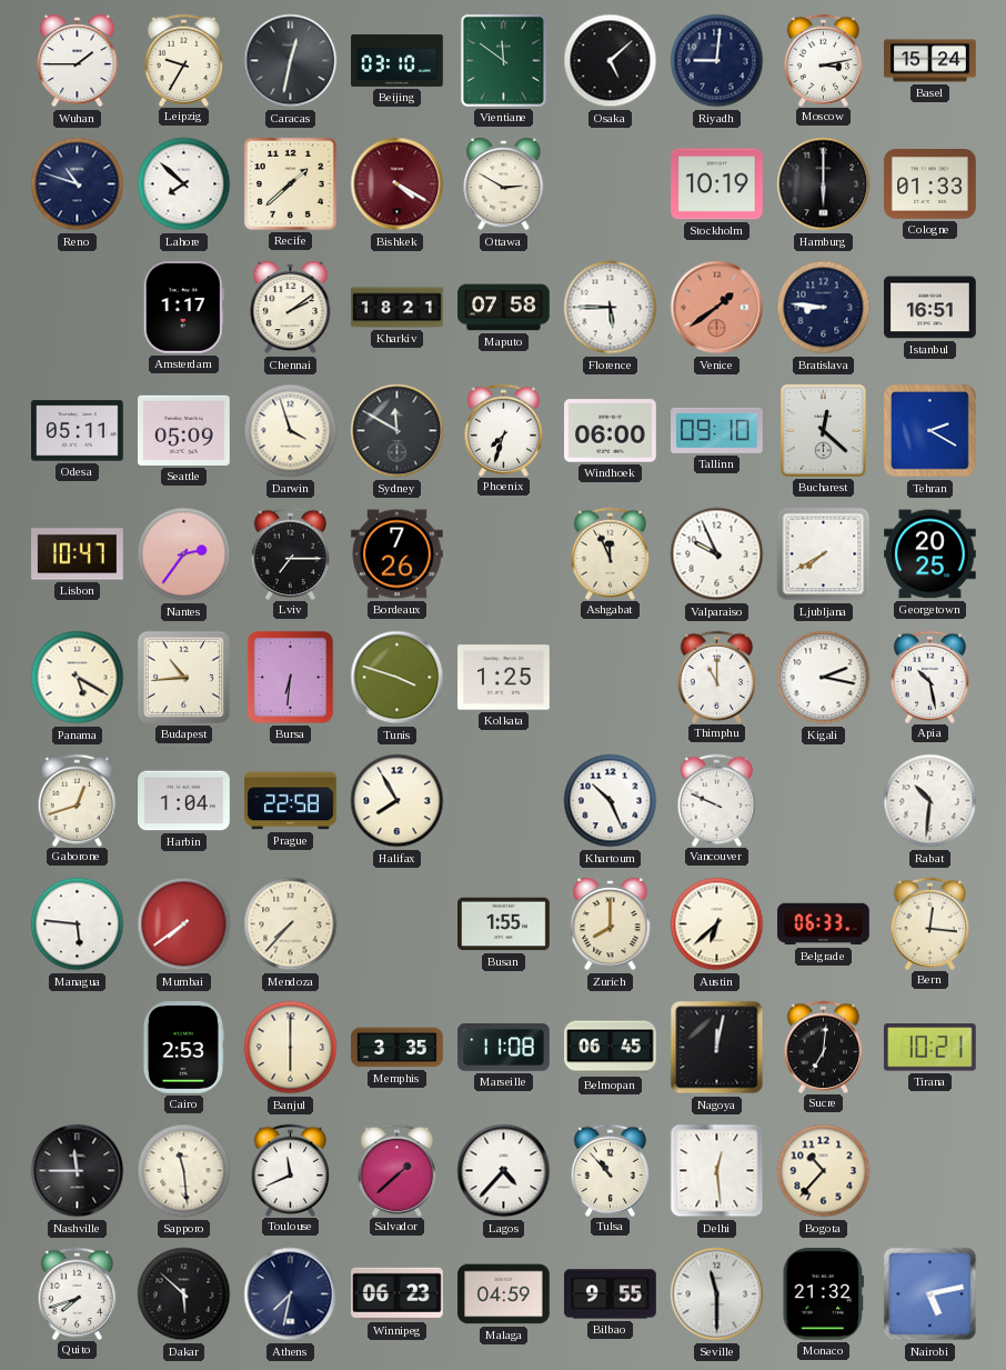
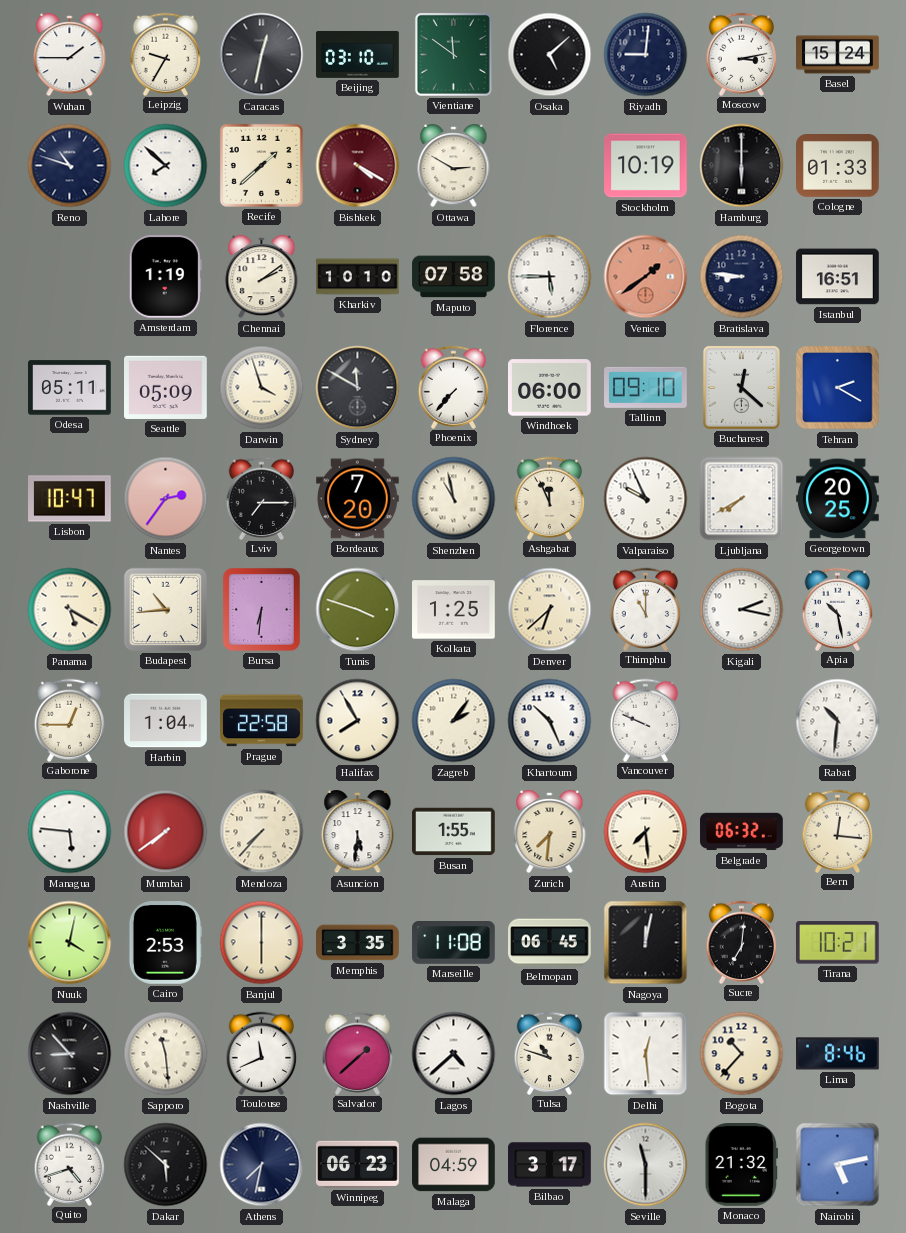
Amsterdam: 1:17 -> 1:19
Kharkiv: 18:21 -> 10:10
Phoenix: 7:33 -> 7:37
Bordeaux: 7:26 -> 7:20
Shenzhen: none -> 10:58
Denver: none -> 6:38
Gaborone: 12:42 -> 12:45
Zagreb: none -> 2:06
Asuncion: none -> 5:31
Zurich: 8:00 -> 7:31
Austin: 6:38 -> 7:29
Belgrade: 06:33 -> 06:32
Nuuk: none -> 4:02
Nashville: 11:45 -> 8:53
Lagos: 4:37 -> 4:38
Tulsa: 10:53 -> 10:48
Lima: none -> 8:46
Quito: 7:42 -> 4:42
Bilbao: 9:55 -> 3:17
